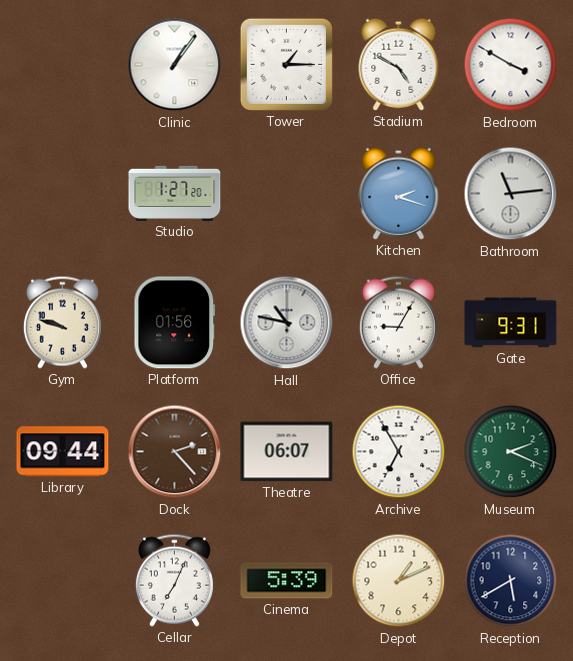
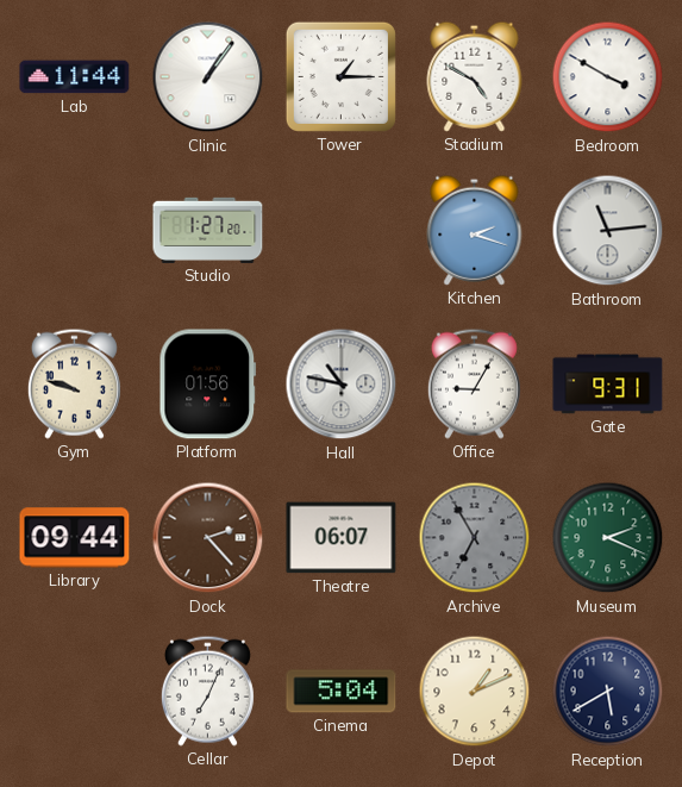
Lab: none -> 11:44
Archive dial: white -> grey
Cinema: 5:39 -> 5:04
